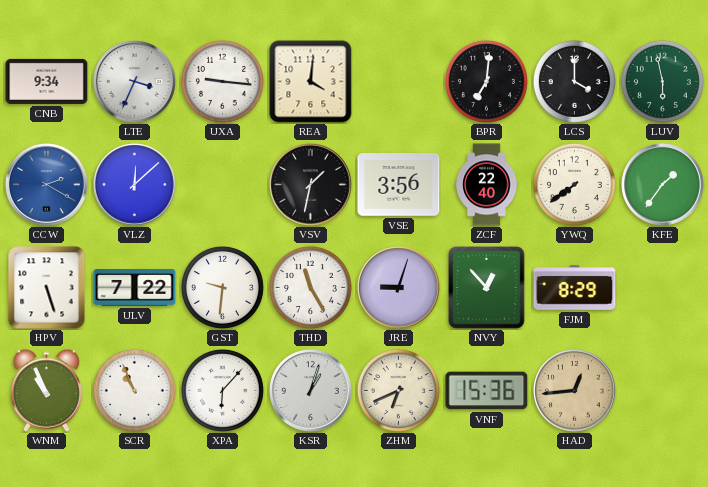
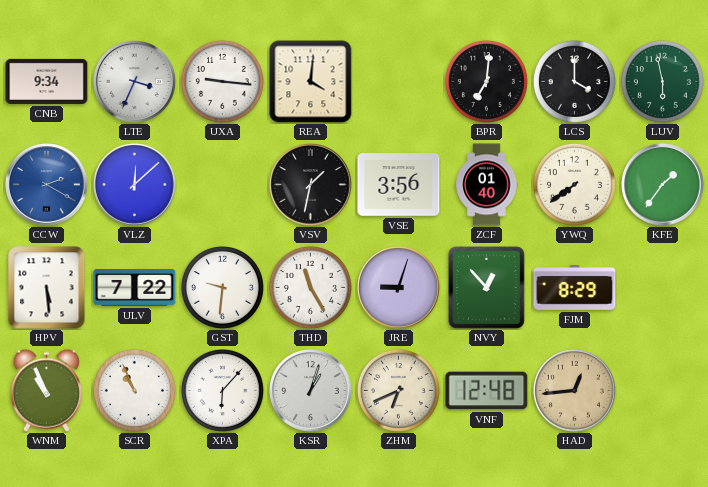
ZCF: 22:40 -> 01:40
HPV: 5:27 -> 5:29
VNF: 15:36 -> 12:48
